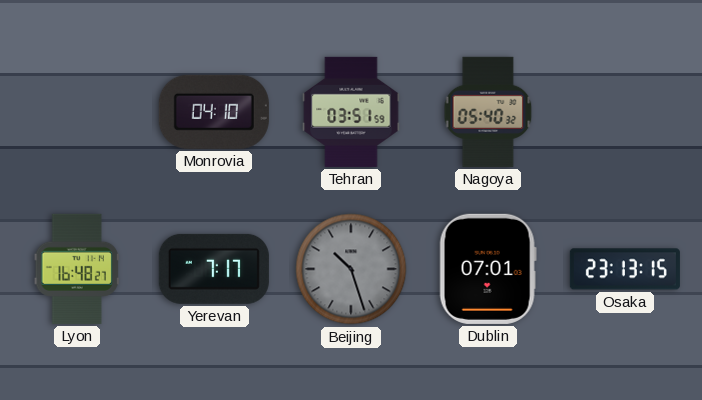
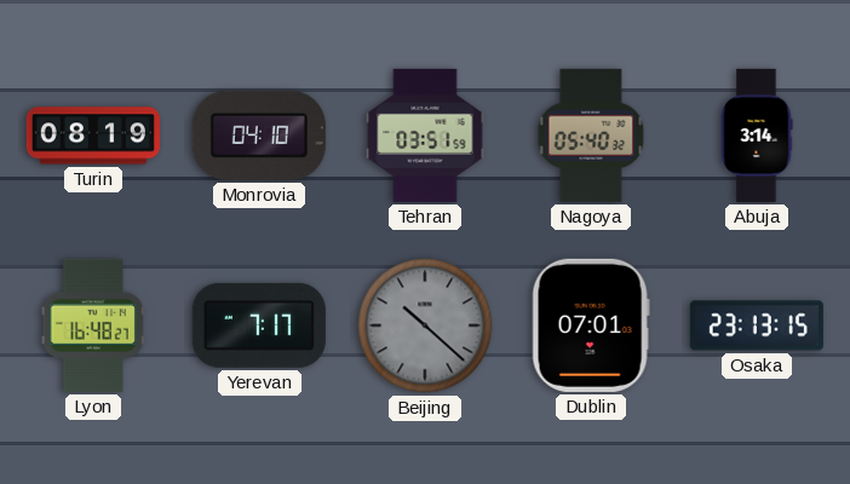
Turin: none -> 08:19
Abuja: none -> 3:14
Beijing: 10:27 -> 10:22
